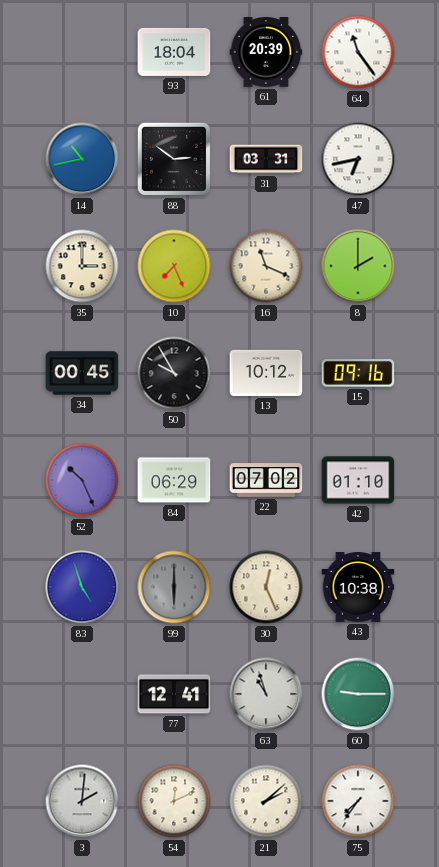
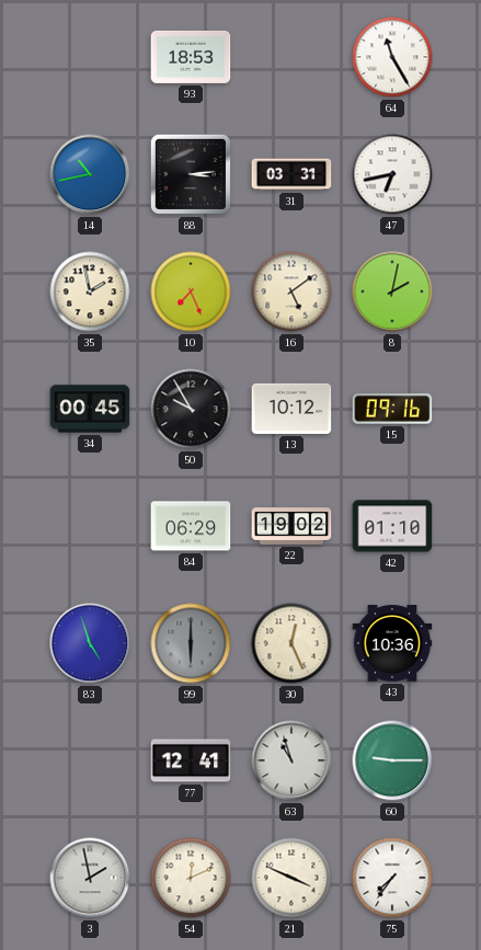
93: 18:04 -> 18:53
61: 20:39 -> none
64: 11:24 -> 11:25
88: 2:51 -> 3:14
35: 3:00 -> 1:58
16: 11:19 -> 5:09
8: 2:00 -> 2:02
52: 10:26 -> none
22: 07:02 -> 19:02
43: 10:38 -> 10:36
3: 2:01 -> 1:58
21: 2:08 -> 3:49
